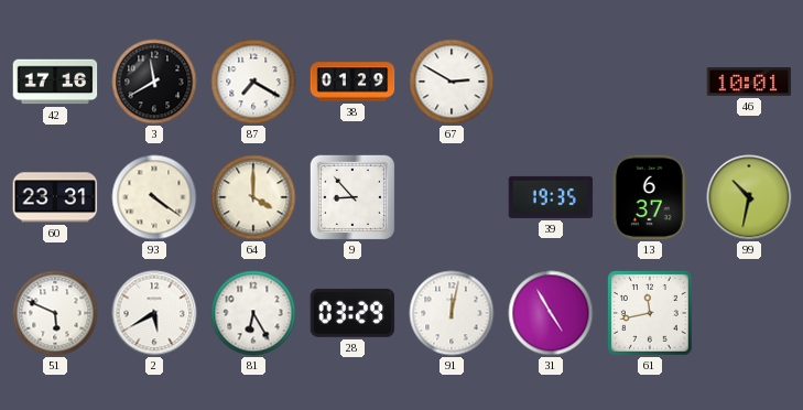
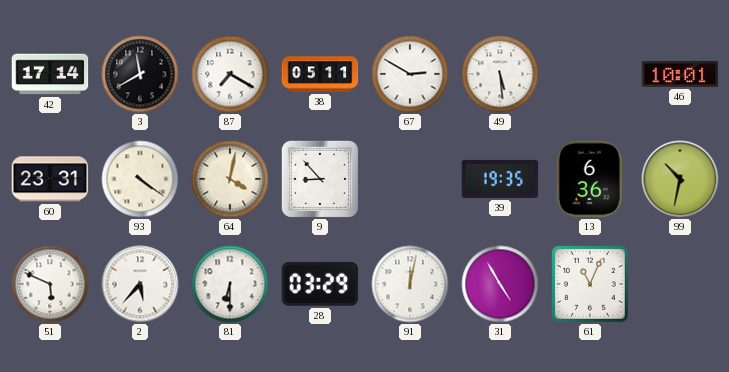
42: 17:16 -> 17:14
38: 01:29 -> 05:11
49: none -> 5:29
64: 4:00 -> 4:02
13: 6:37 -> 6:36
2: 5:40 -> 5:37
81: 6:25 -> 6:30
61: 11:43 -> 11:04
